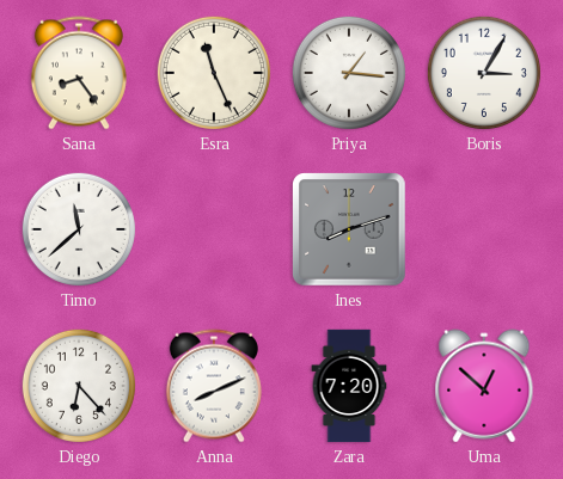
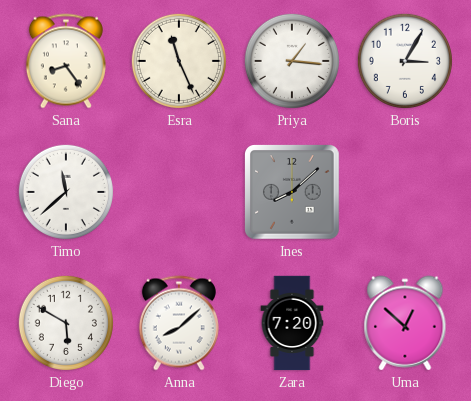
Ines: 8:12 -> 8:08
Diego: 6:23 -> 5:50
Anna: 8:11 -> 8:08
